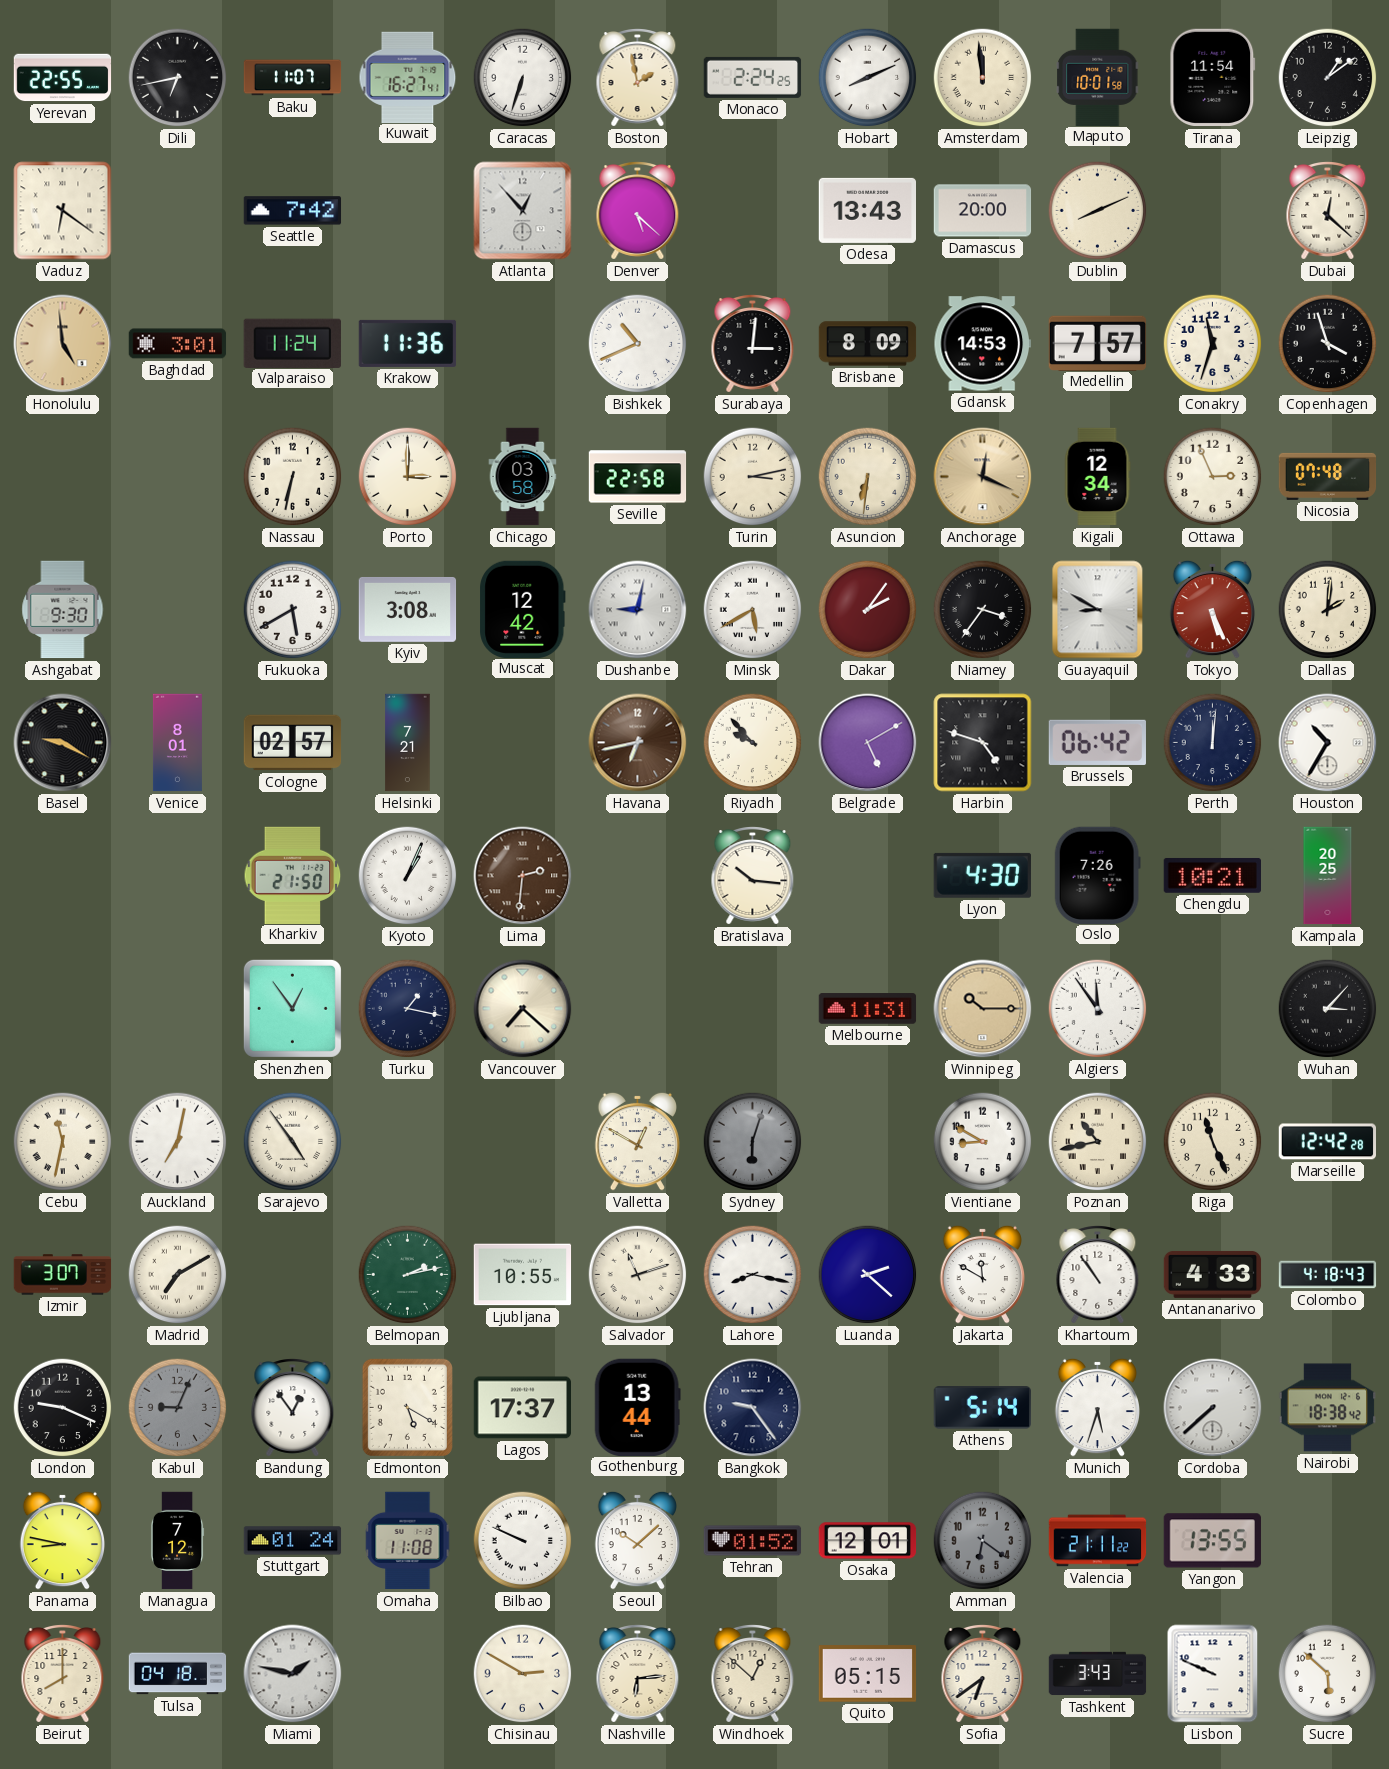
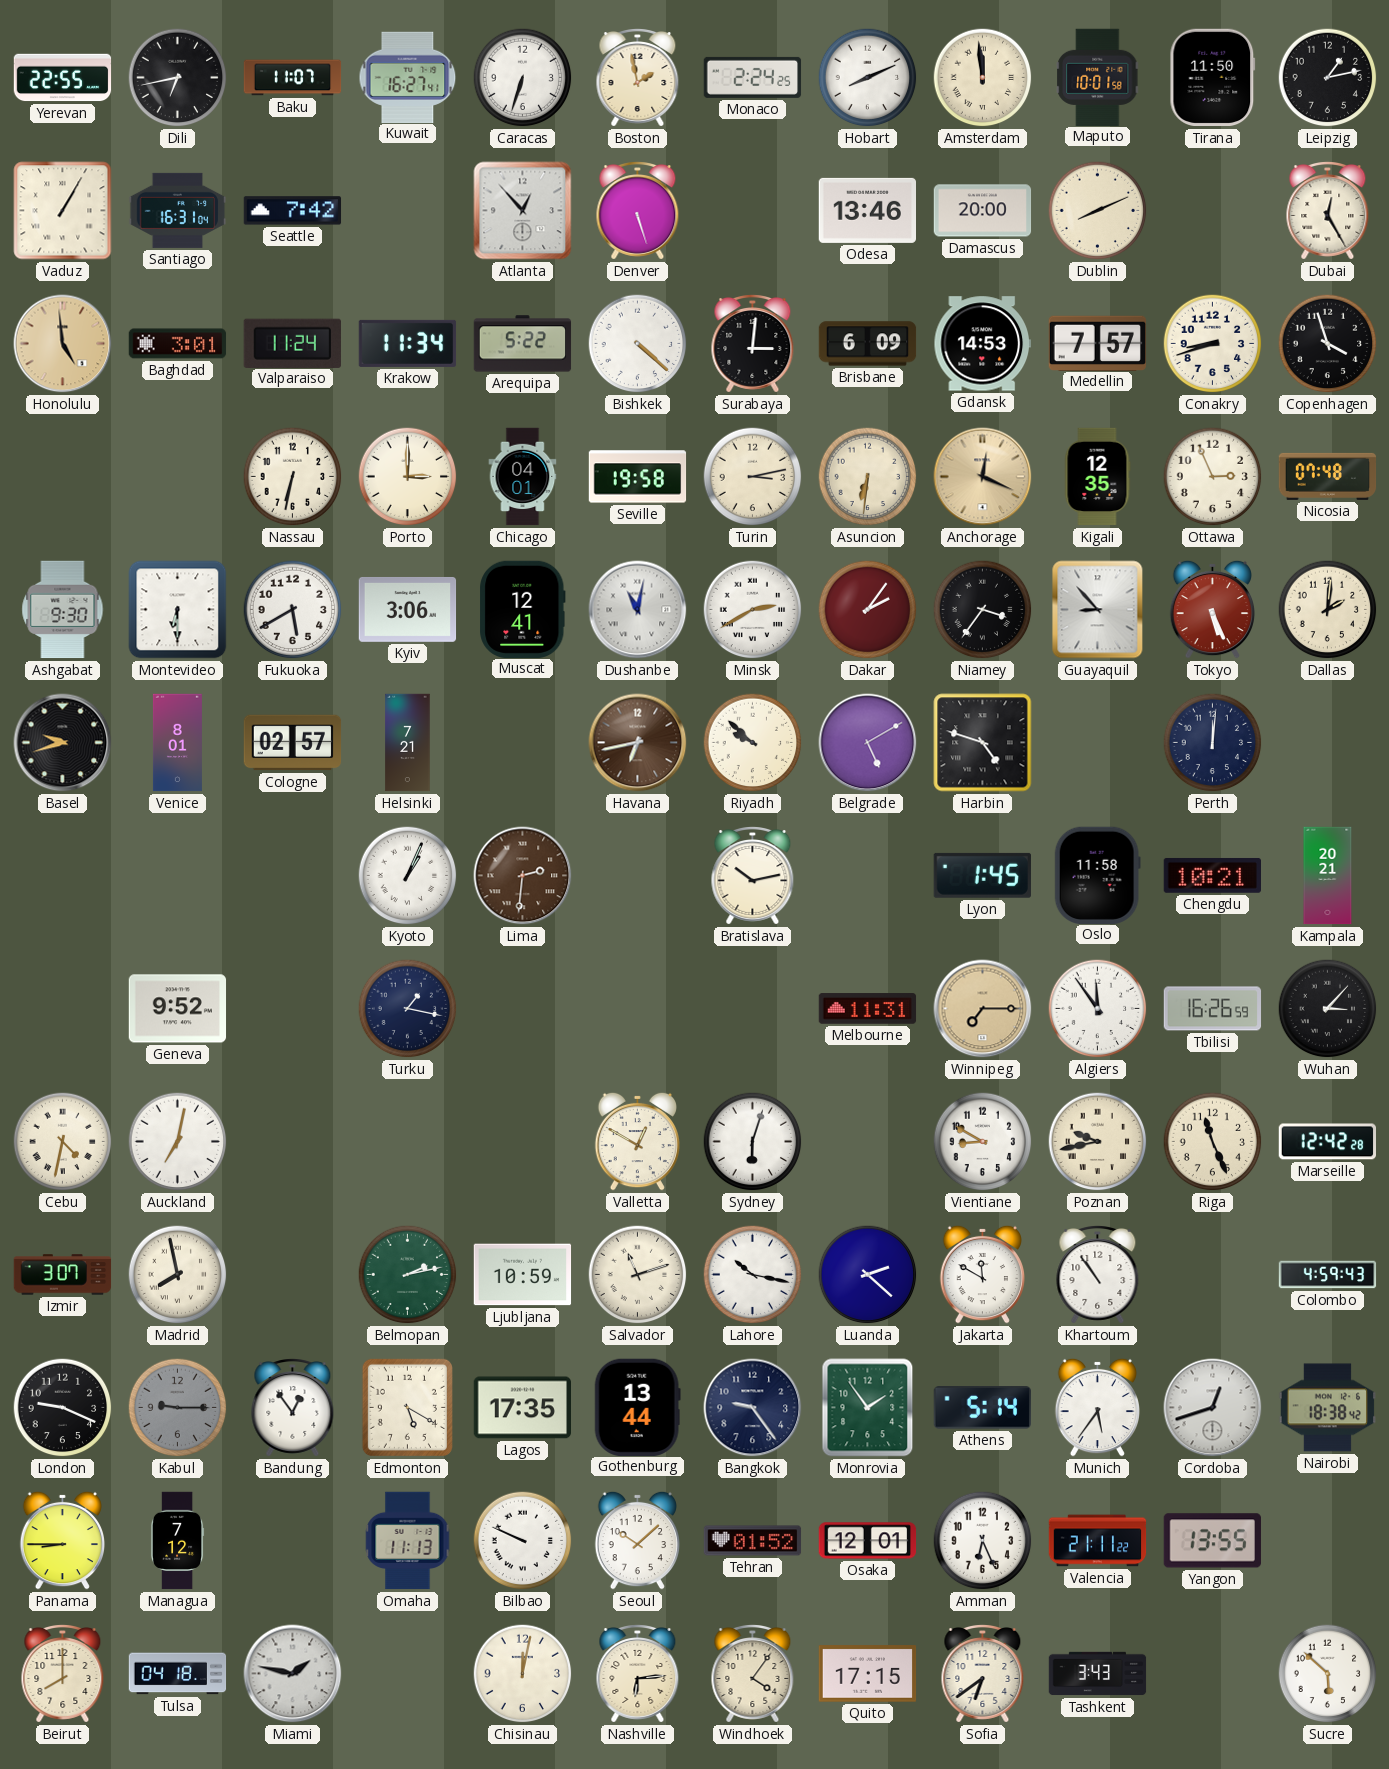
Tirana: 11:54 -> 11:50
Leipzig: 1:09 -> 1:13
Vaduz: 6:21 -> 1:05
Santiago: none -> 16:31
Denver: 5:22 -> 5:27
Odesa: 13:43 -> 13:46
Dubai: 12:22 -> 12:25
Krakow: 11:36 -> 11:34
Arequipa: none -> 5:22
Bishkek: 10:41 -> 4:22
Brisbane: 8:09 -> 6:09
Conakry: 11:33 -> 8:42
Chicago: 03:58 -> 04:01
Seville: 22:58 -> 19:58
Kigali: 12:34 -> 12:35
Montevideo: none -> 6:30
Kyiv: 3:08 -> 3:06
Muscat: 12:42 -> 12:41
Dushanbe: 9:02 -> 11:02
Minsk: 5:40 -> 2:40
Guayaquil: 8:50 -> 8:53
Basel: 9:20 -> 9:42
Riyadh: 9:53 -> 9:52
Brussels: 06:42 -> none
Houston: 10:35 -> none
Kharkiv: 21:50 -> none
Bratislava: 10:16 -> 10:13
Lyon: 4:30 -> 1:45
Oslo: 7:26 -> 11:58
Kampala: 20:25 -> 20:21
Geneva: none -> 9:52
Shenzhen: 12:54 -> none
Vancouver: 7:22 -> none
Winnipeg: 10:15 -> 7:15
Tbilisi: none -> 16:26
Cebu: 11:32 -> 4:32
Sarajevo: 4:54 -> none
Sydney dial: grey -> white
Poznan: 10:43 -> 9:43
Madrid: 7:10 -> 7:58
Ljubljana: 10:55 -> 10:59
Lahore: 8:17 -> 10:17
Antananarivo: 4:33 -> none
Colombo: 4:18 -> 4:59
Kabul: 9:04 -> 9:15
Lagos: 17:37 -> 17:35
Monrovia: none -> 1:54
Munich: 5:33 -> 5:36
Cordoba: 7:38 -> 12:42
Panama: 8:47 -> 8:45
Stuttgart: 01:24 -> none
Omaha: 11:08 -> 11:13
Amman: 6:21 -> 6:26
Amman dial: grey -> white
Chisinau: 2:50 -> 12:02
Windhoek: 12:52 -> 4:06
Quito: 05:15 -> 17:15
Lisbon: 9:49 -> none
